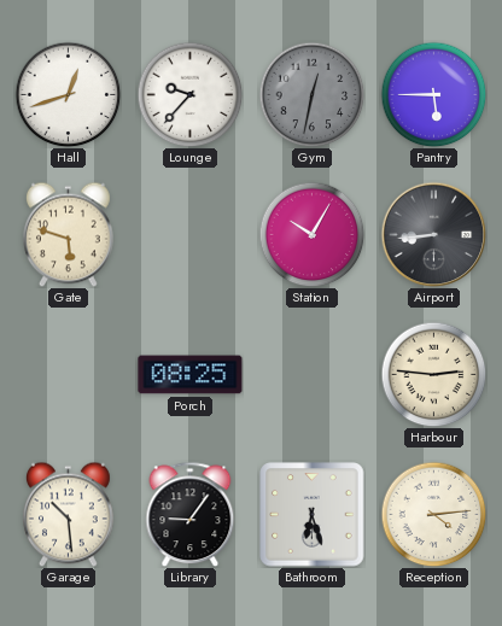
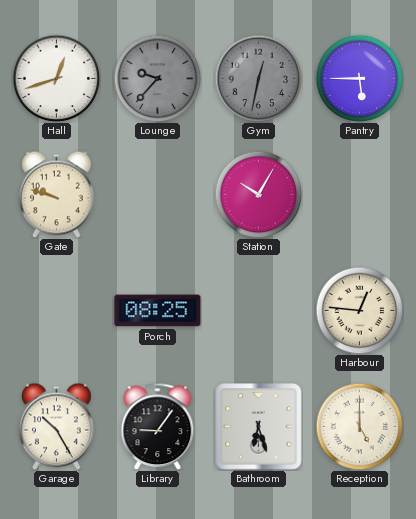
Lounge dial: white -> grey
Gate: 5:48 -> 9:48
Airport: 8:44 -> none
Harbour: 2:46 -> 12:46
Garage: 10:29 -> 10:25
Reception: 4:14 -> 5:00
